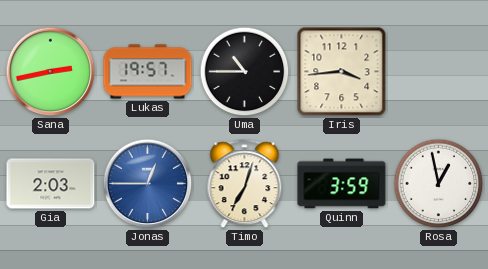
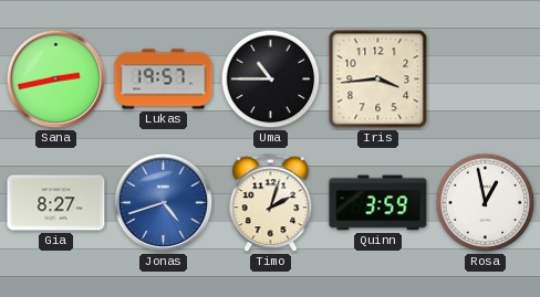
Gia: 2:03 -> 8:27
Jonas: 12:45 -> 4:42
Timo: 7:03 -> 2:03
